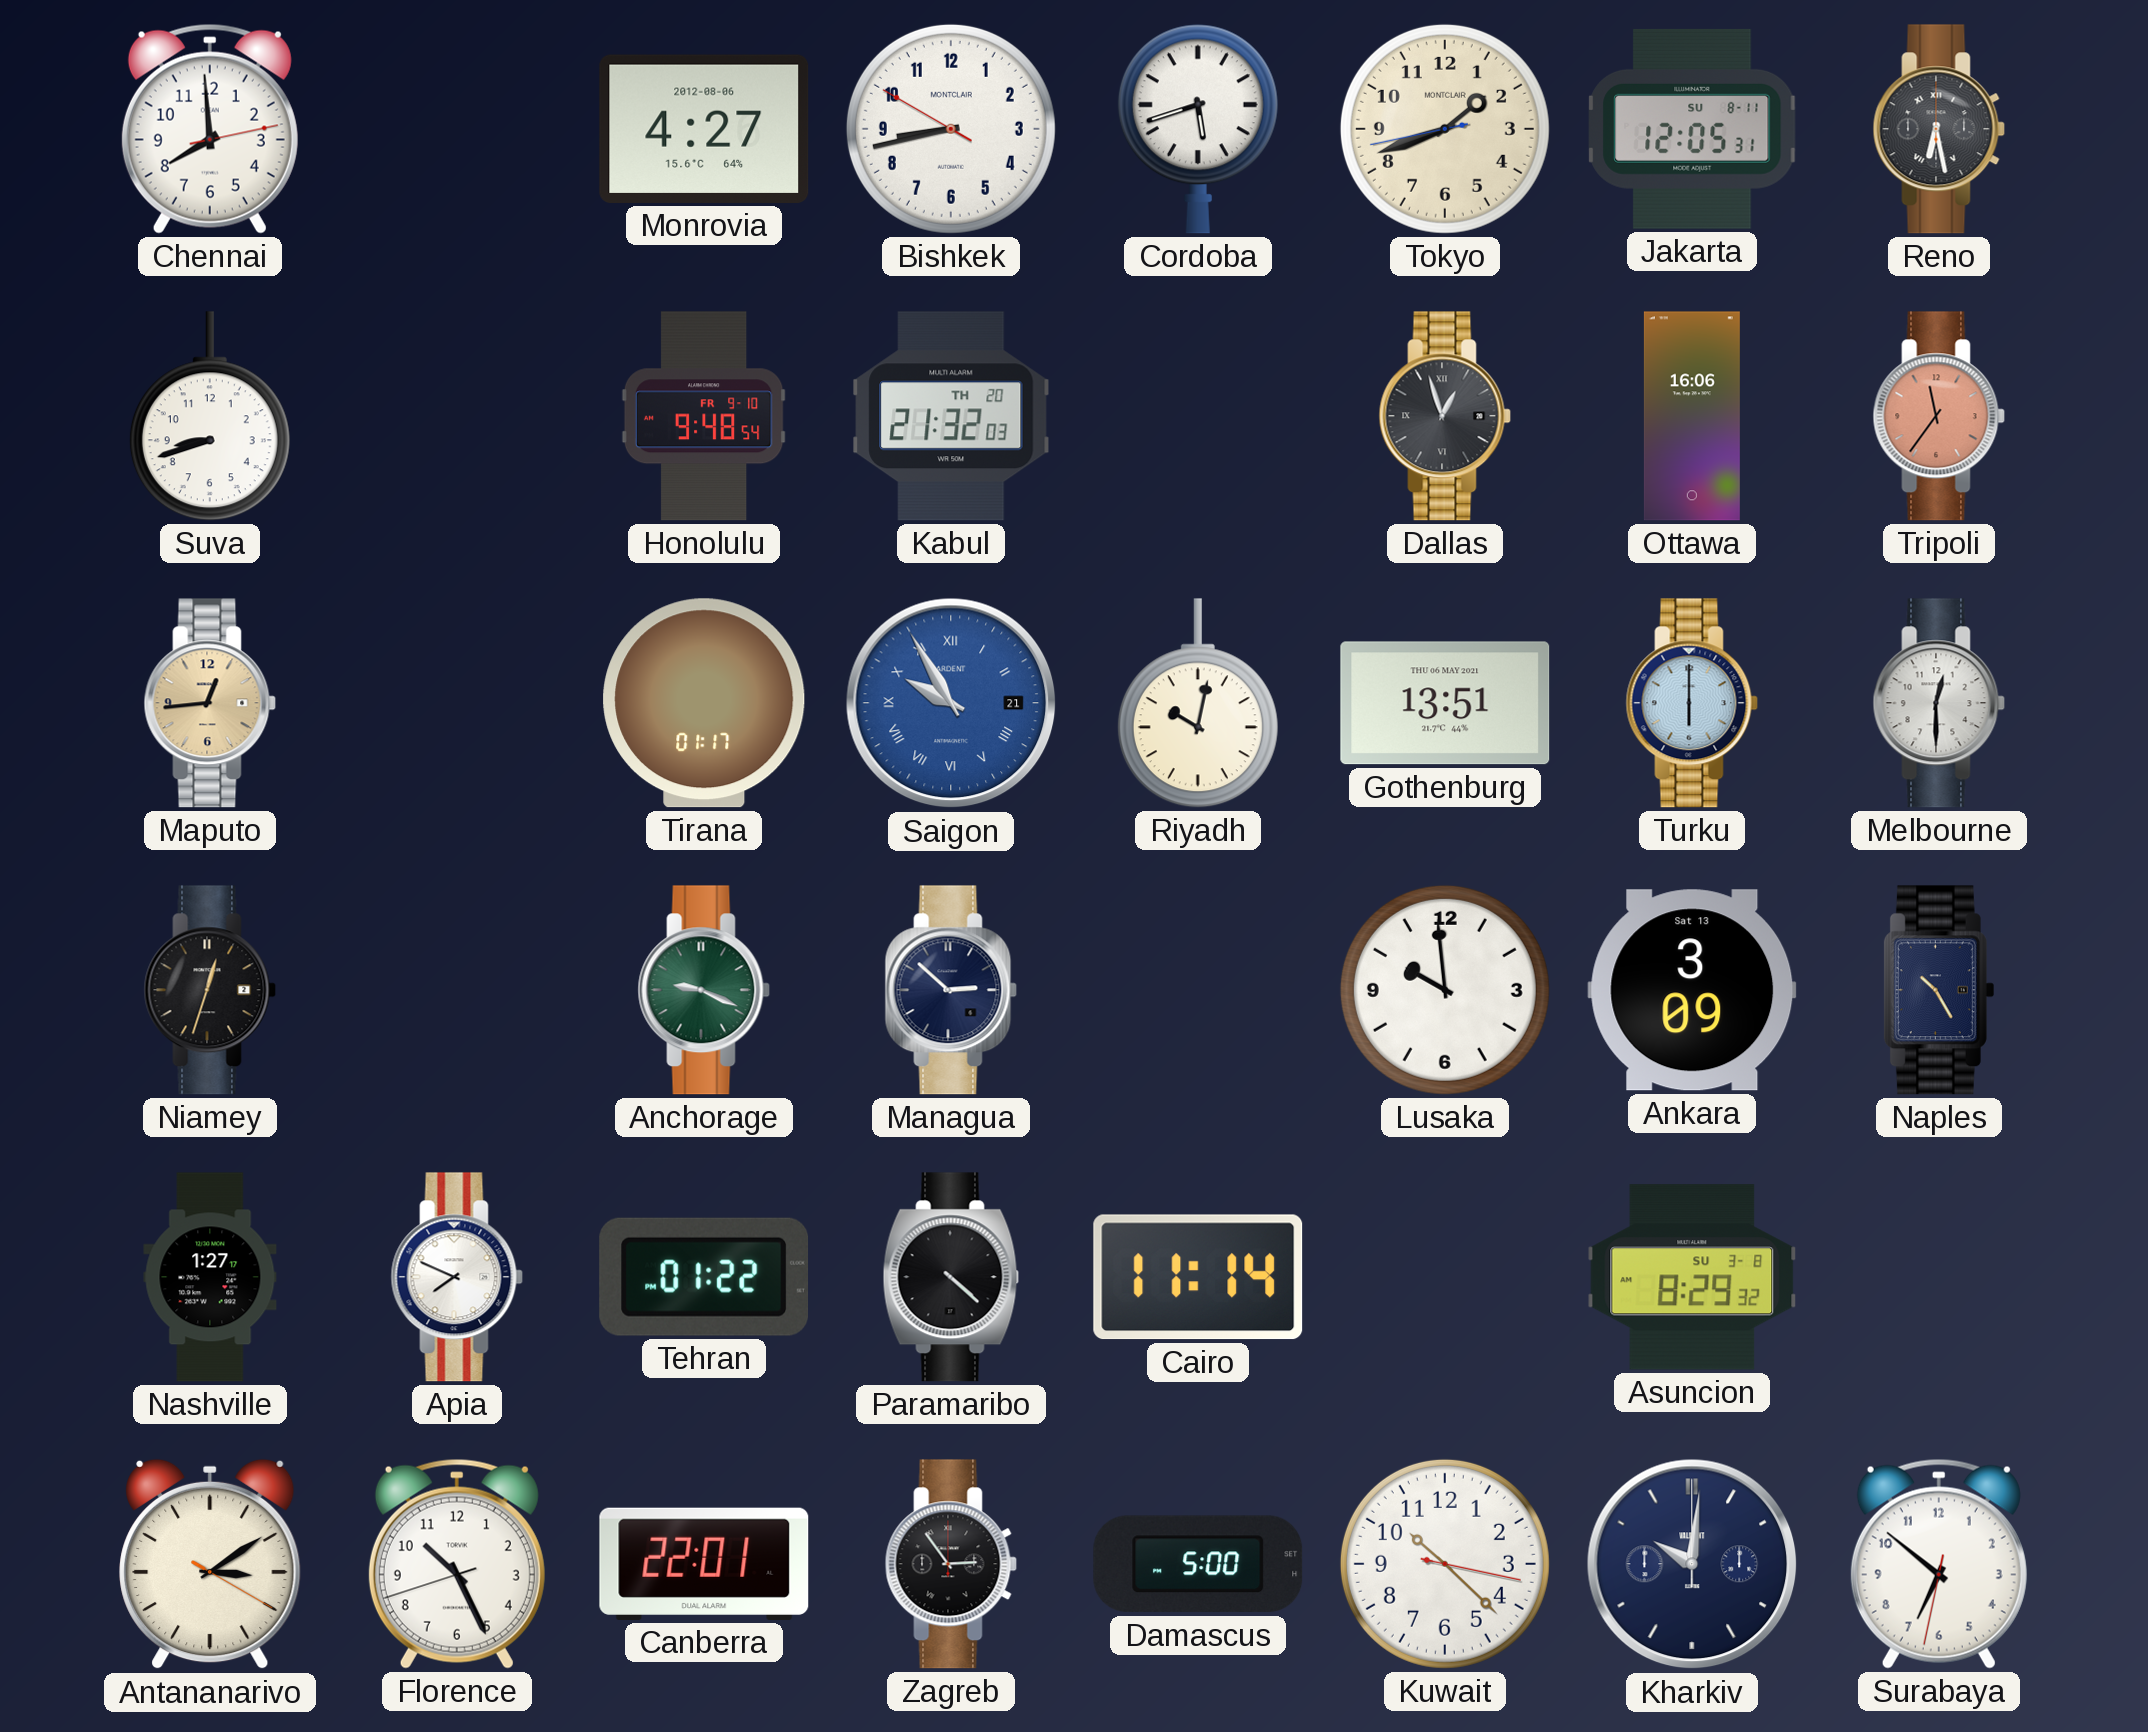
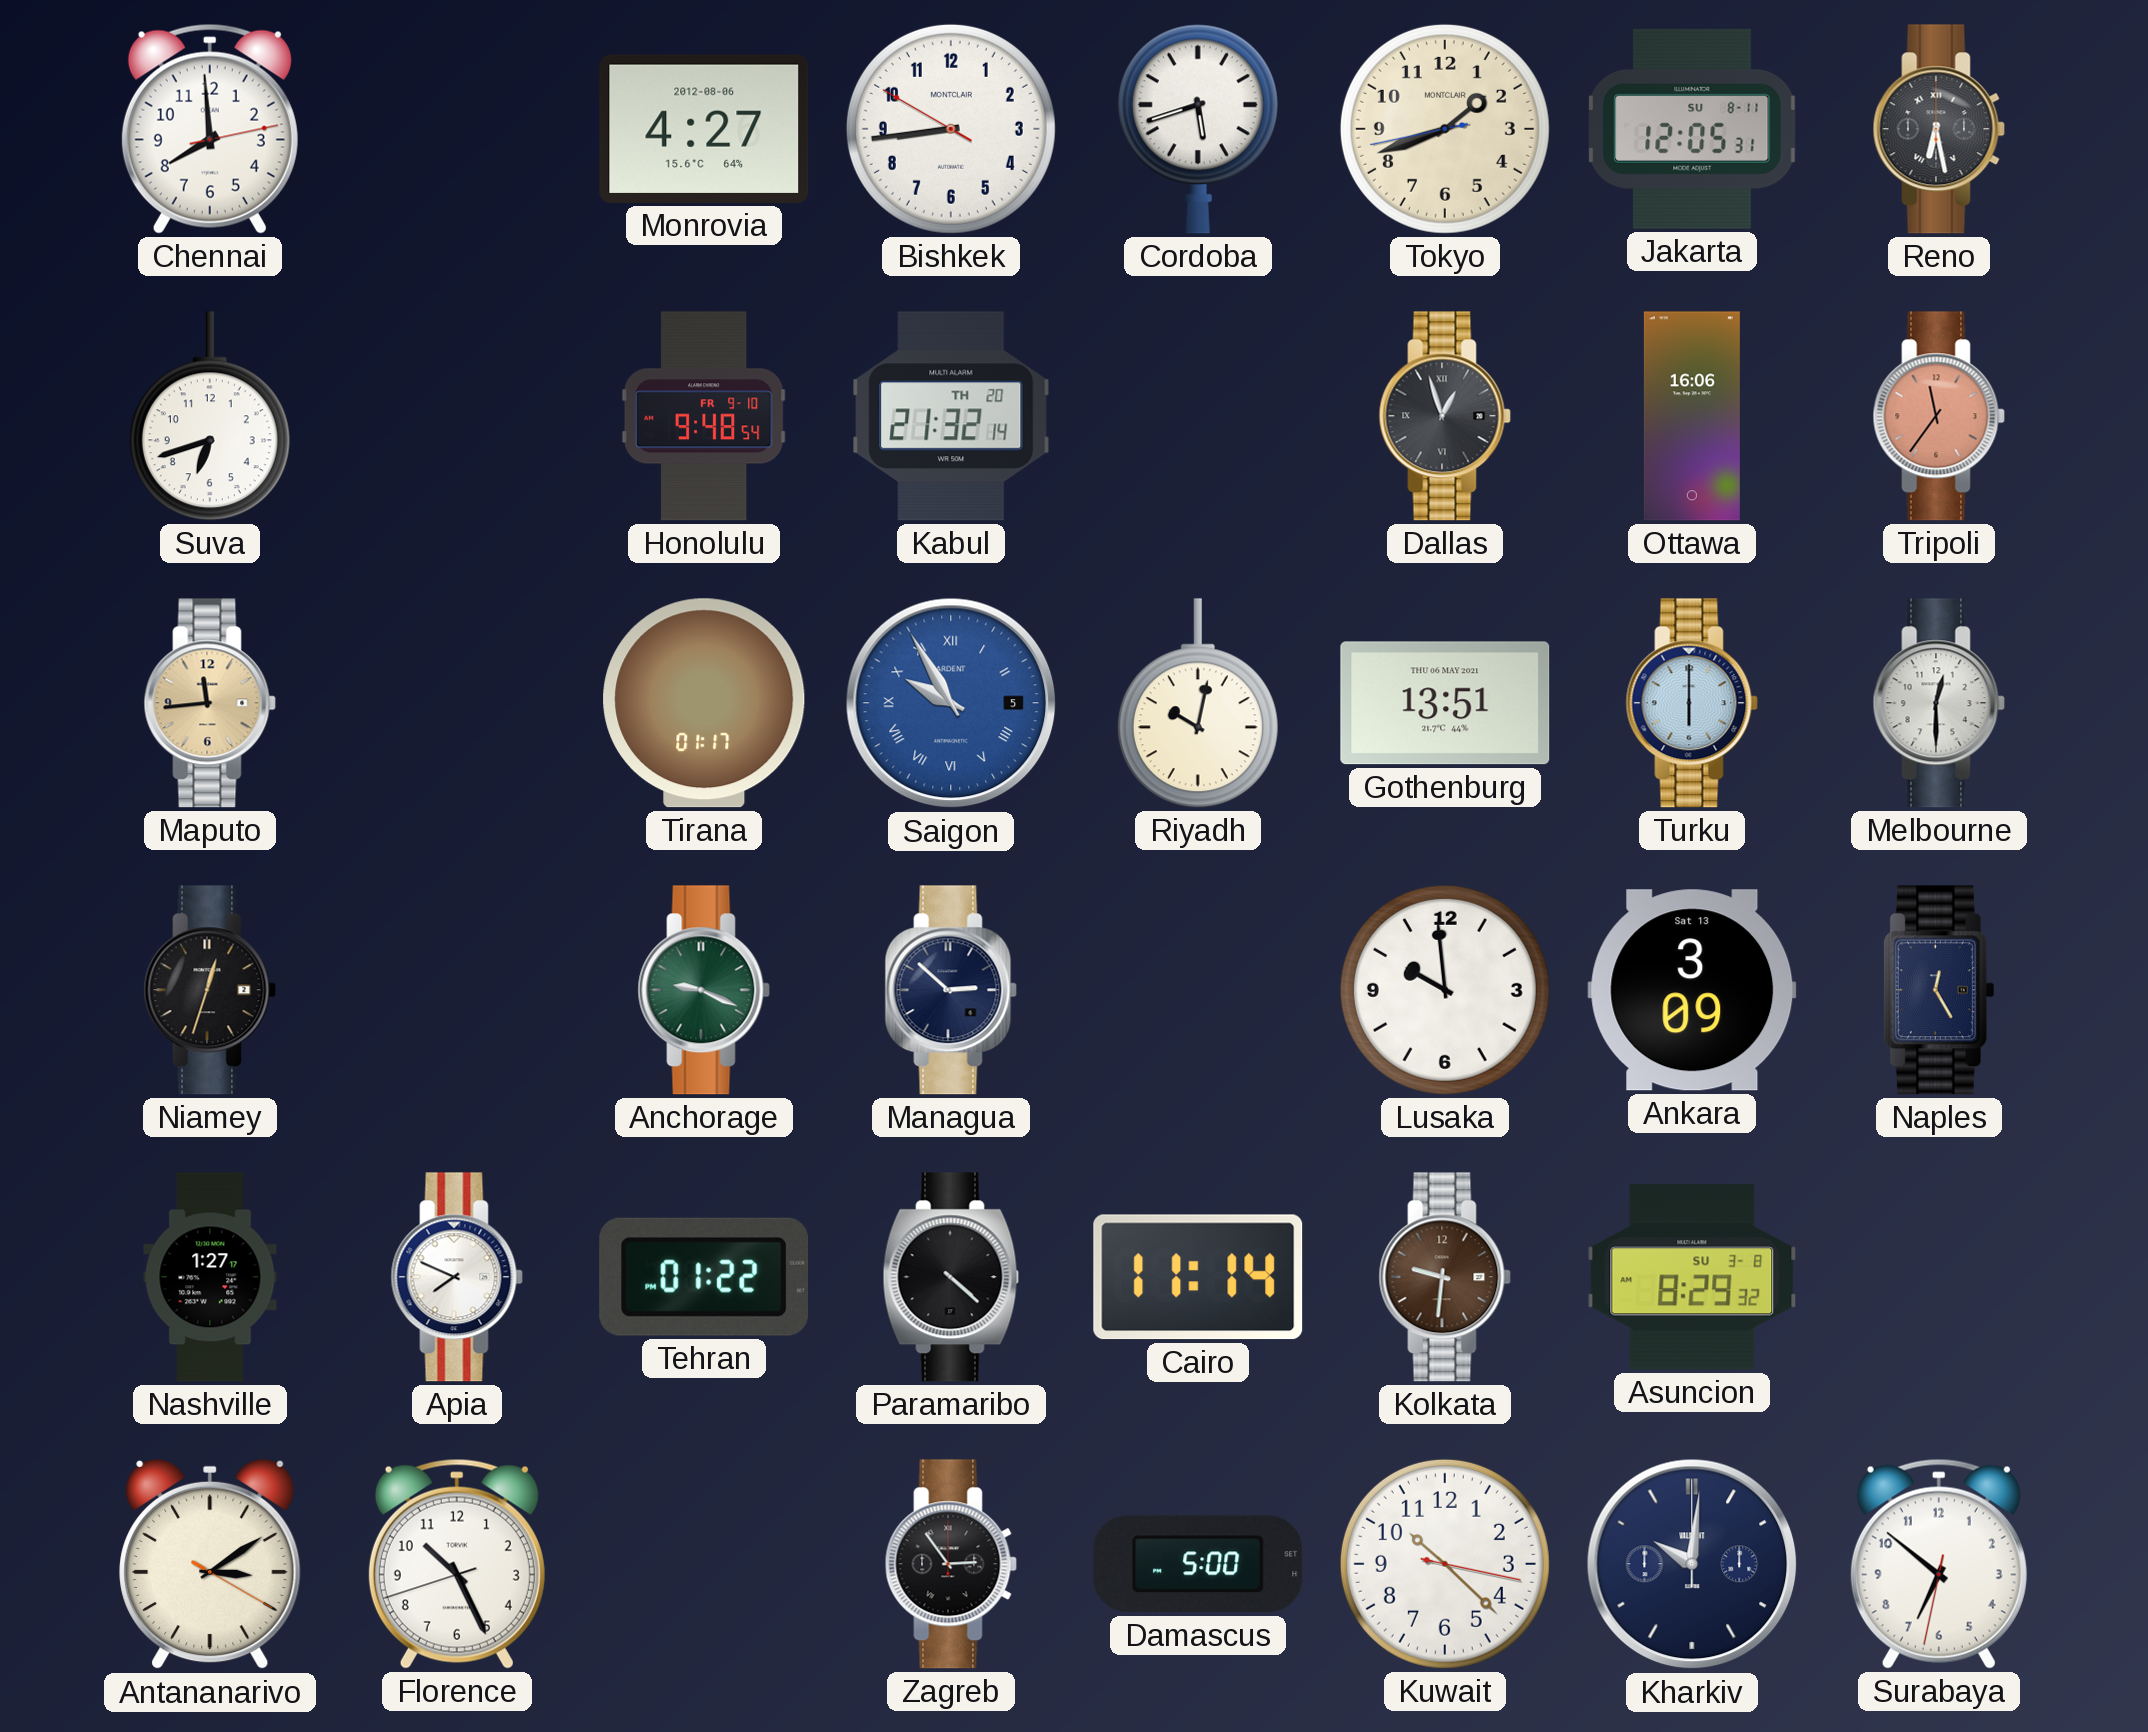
Bishkek: 8:42 -> 8:43
Suva: 8:42 -> 6:42
Kabul: 21:32:03 -> 21:32:14
Maputo: 12:44 -> 11:44
Saigon date: 21 -> 5
Naples: 10:25 -> 12:25
Kolkata: none -> 9:31
Canberra: 22:01 -> none
